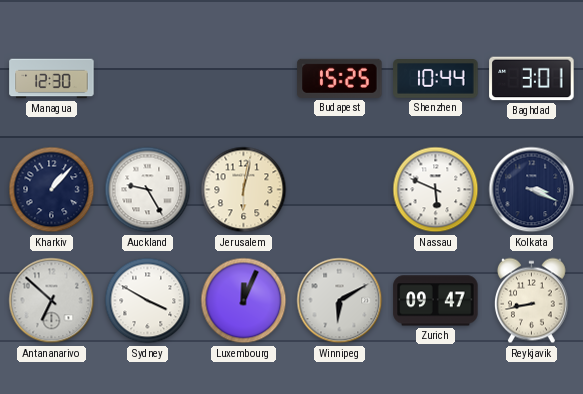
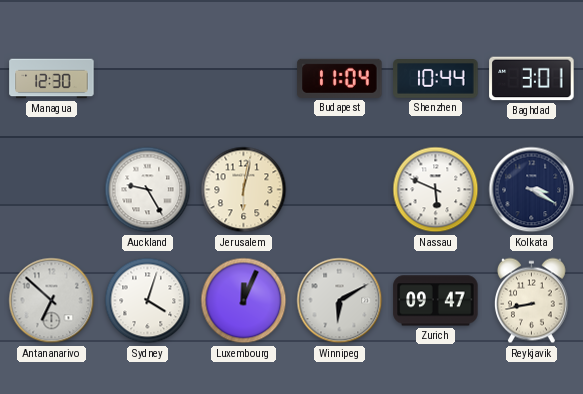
Budapest: 15:25 -> 11:04
Kharkiv: 1:07 -> none
Kolkata: 3:19 -> 3:20
Sydney: 3:50 -> 4:03
